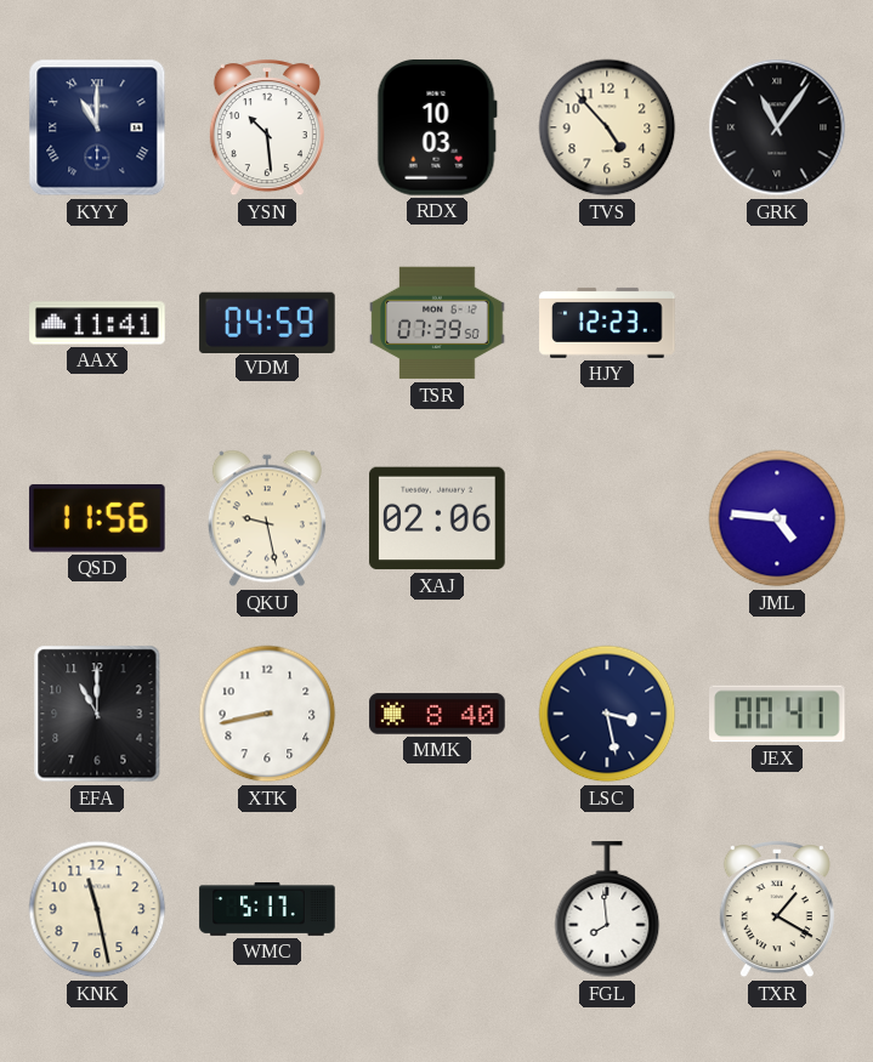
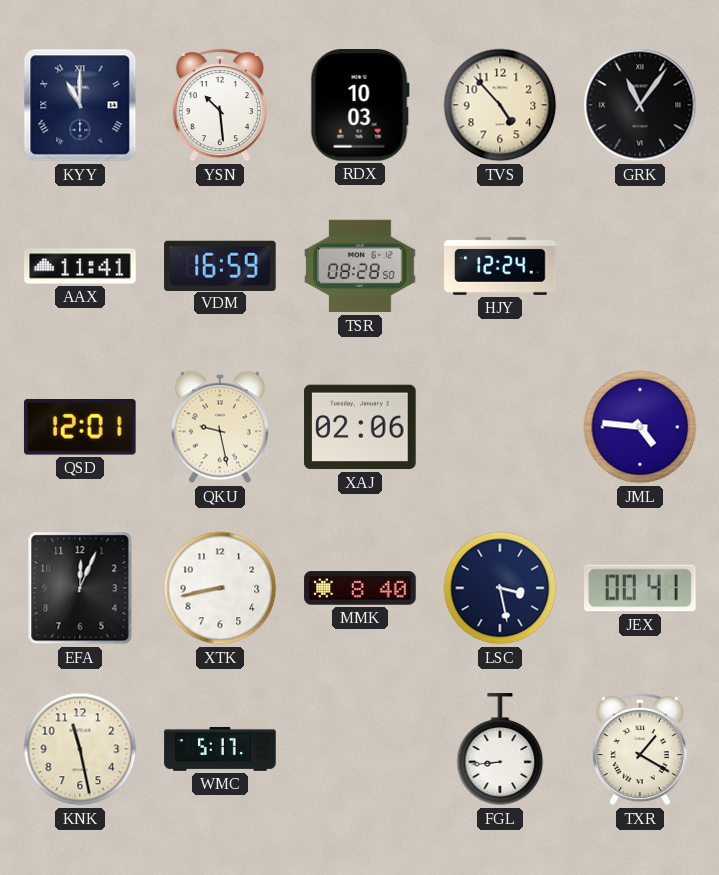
VDM: 04:59 -> 16:59
TSR: 07:39 -> 08:28
HJY: 12:23 -> 12:24
QSD: 11:56 -> 12:01
EFA: 11:00 -> 12:04
FGL: 7:59 -> 8:44
